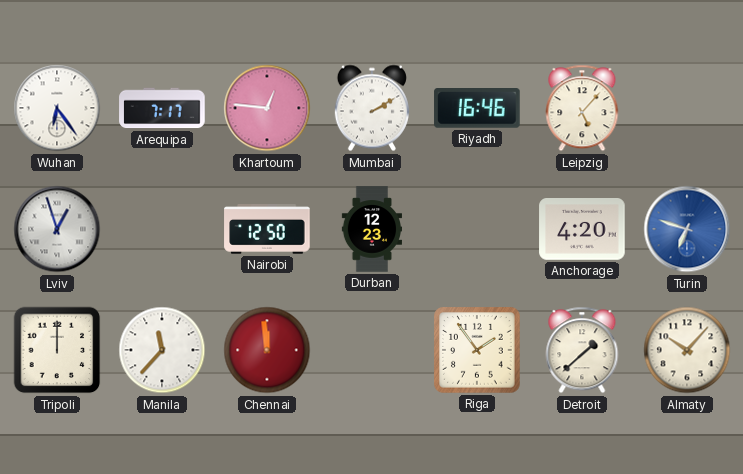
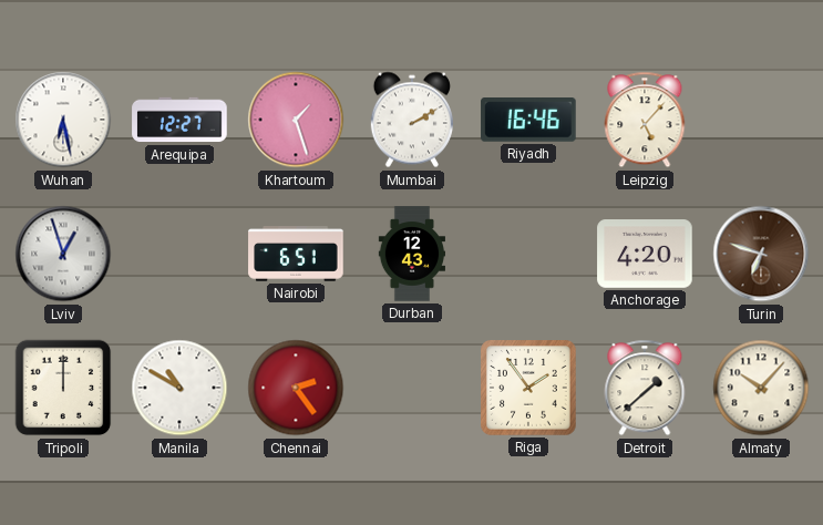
Wuhan: 6:24 -> 6:28
Arequipa: 7:17 -> 12:27
Khartoum: 12:46 -> 1:27
Nairobi: 12:50 -> 6:51
Durban: 12:23 -> 12:43
Turin dial: blue -> brown
Manila: 11:37 -> 10:50
Chennai: 11:59 -> 2:24
